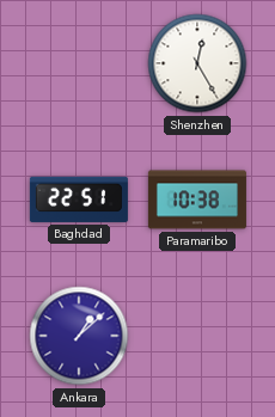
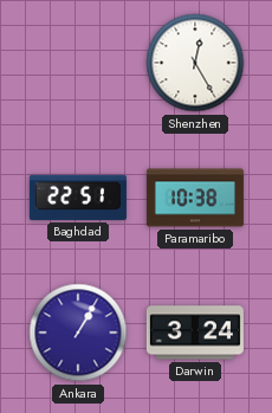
Ankara: 1:08 -> 1:05
Darwin: none -> 3:24
